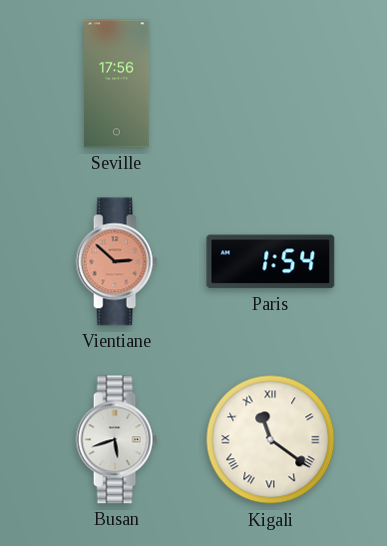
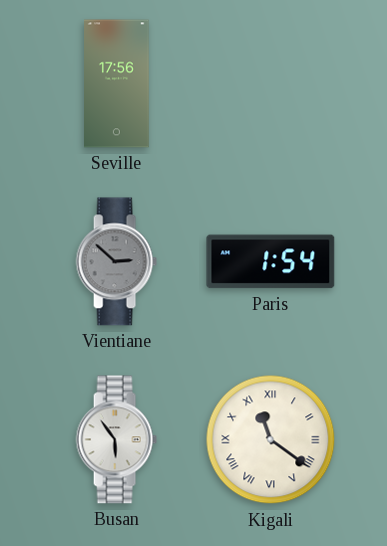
Vientiane dial: salmon -> grey
Busan: 5:42 -> 5:54
